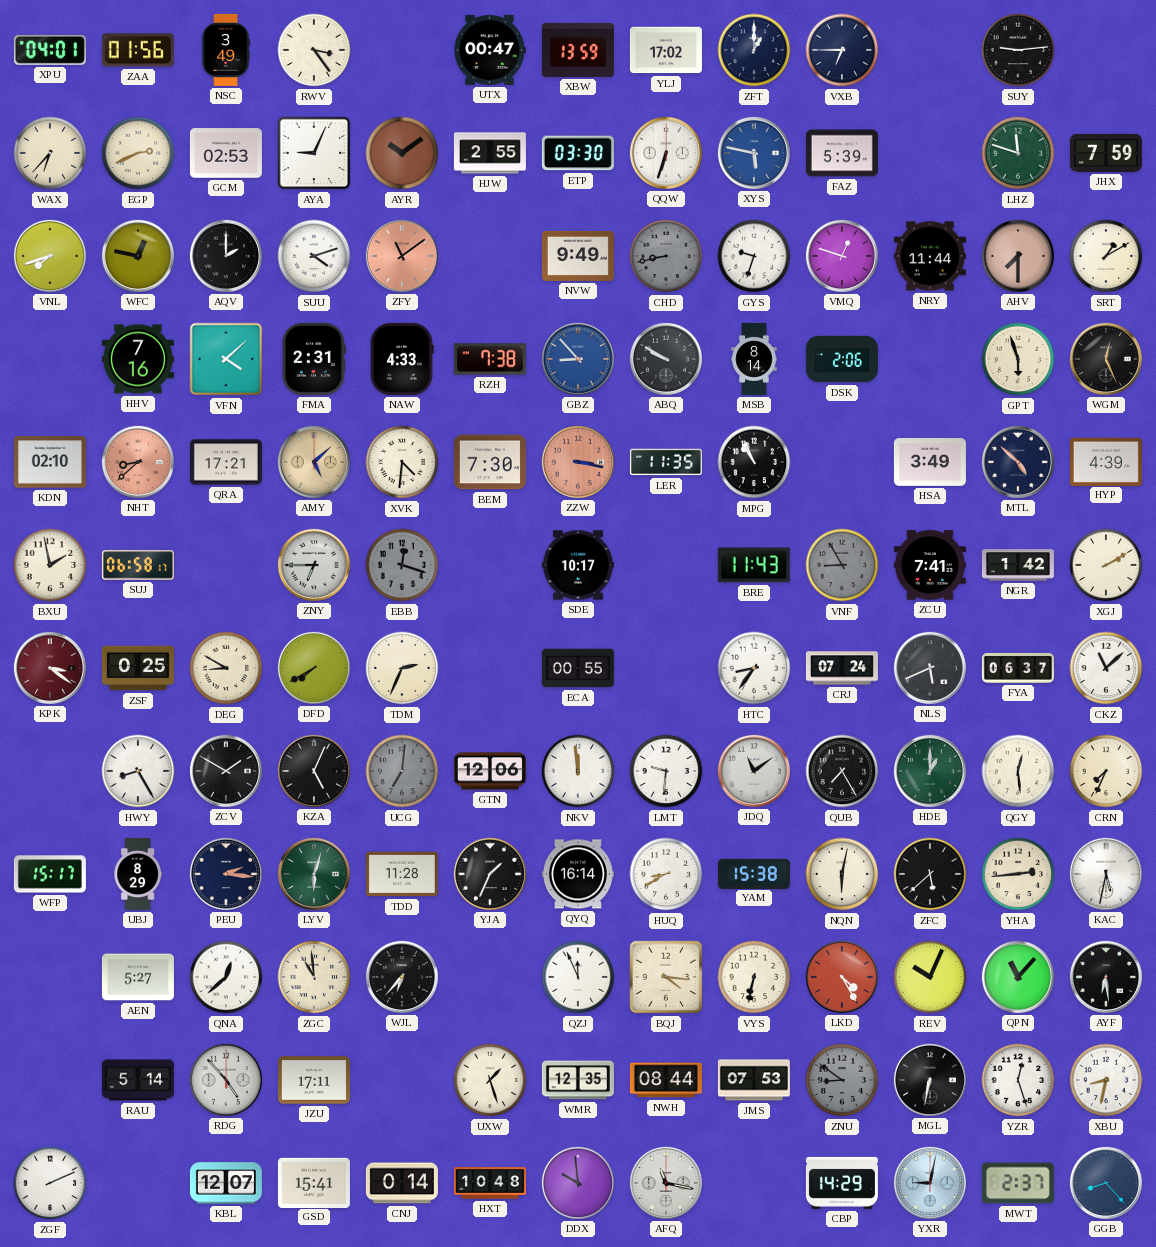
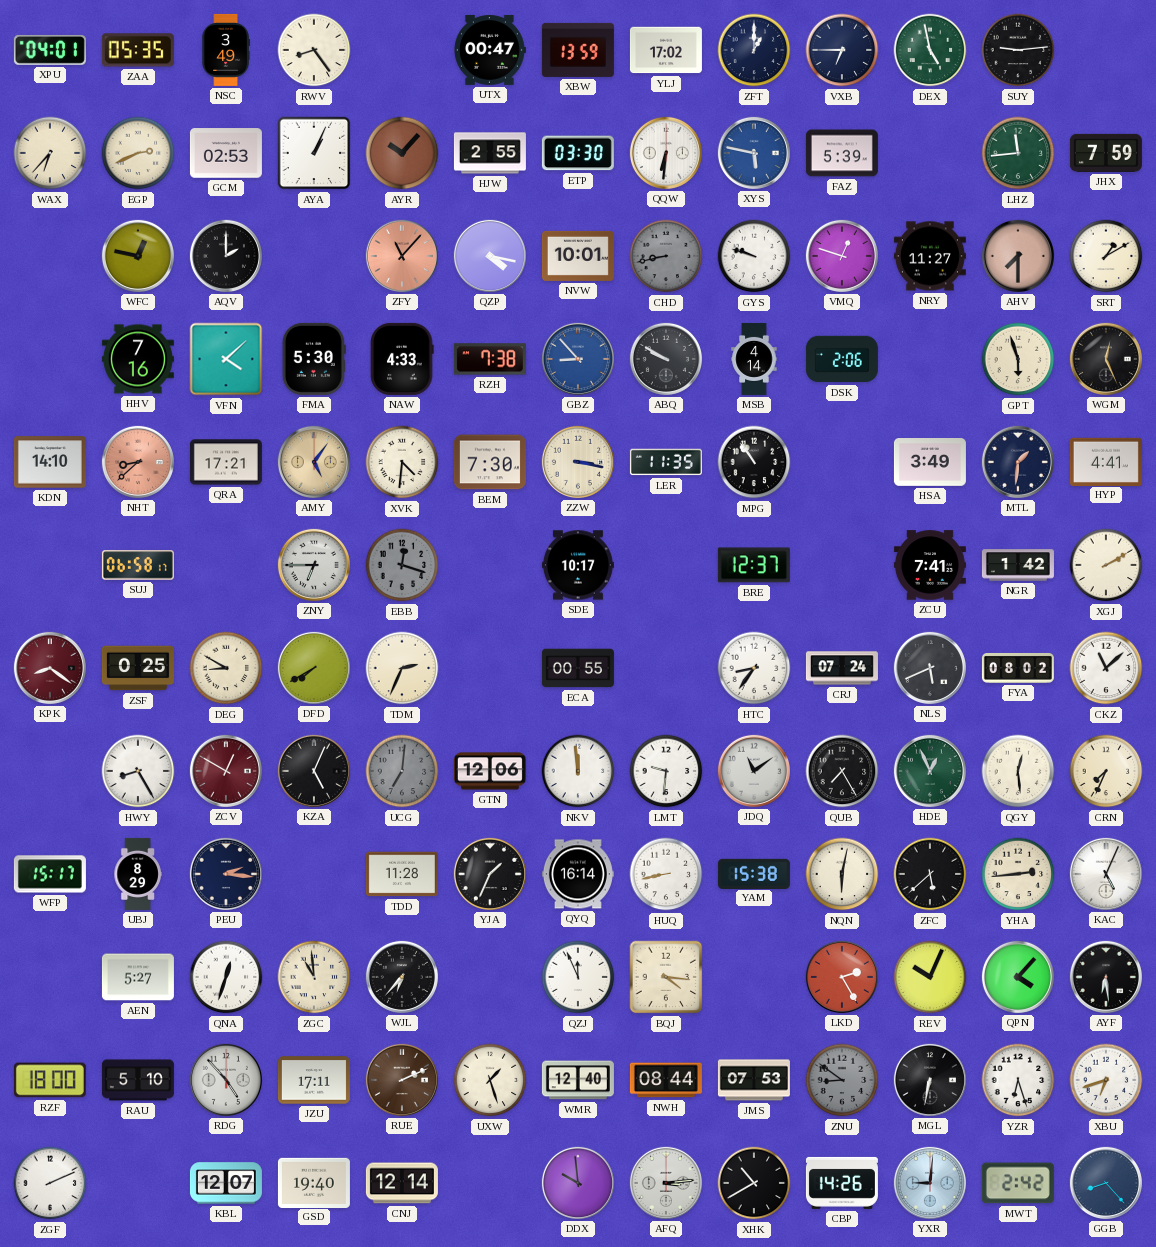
ZAA: 01:56 -> 05:35
RWV: 3:24 -> 8:24
DEX: none -> 4:58
AYA: 9:04 -> 1:04
AYR: 10:09 -> 10:07
QQW: 6:33 -> 6:31
LHZ: 11:48 -> 11:44
VNL: 7:42 -> none
SUU: 4:12 -> none
ZFY: 11:09 -> 11:07
QZP: none -> 4:17
NVW: 9:49 -> 10:01
GYS: 9:33 -> 9:48
NRY: 11:44 -> 11:27
FMA: 2:31 -> 5:30
MSB: 8:14 -> 4:14
KDN: 02:10 -> 14:10
AMY: 5:08 -> 5:06
ZZW dial: salmon -> cream
MPG: 10:56 -> 10:54
MTL: 4:52 -> 1:31
HYP: 4:39 -> 4:41
BXU: 1:58 -> none
BRE: 11:43 -> 12:37
VNF: 8:55 -> none
KPK: 3:21 -> 8:21
FYA: 06:37 -> 08:02
ZCV: 1:50 -> 12:50
ZCV dial: black -> burgundy
HDE: 1:00 -> 12:56
LYV: 6:03 -> none
HUQ: 8:40 -> 8:43
KAC: 5:32 -> 5:04
QNA: 12:38 -> 12:33
VYS: 6:32 -> none
LKD: 4:25 -> 2:25
QPN: 11:07 -> 4:07
RZF: none -> 18:00
RAU: 5:14 -> 5:10
RUE: none -> 2:11
WMR: 12:35 -> 12:40
YZR: 12:27 -> 6:27
XBU: 8:32 -> 6:42
GSD: 15:41 -> 19:40
CNJ: 0:14 -> 12:14
HXT: 10:48 -> none
AFQ: 11:17 -> 3:14
XHK: none -> 10:40
CBP: 14:29 -> 14:26
YXR: 9:02 -> 9:01
MWT: 2:37 -> 2:42
